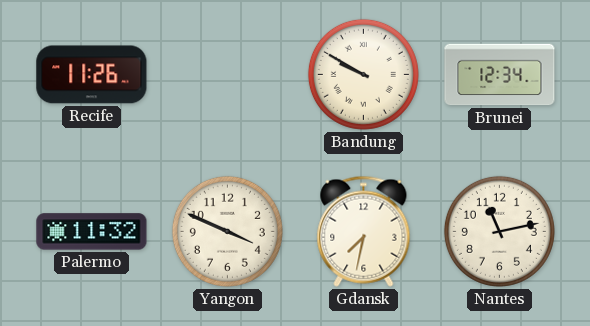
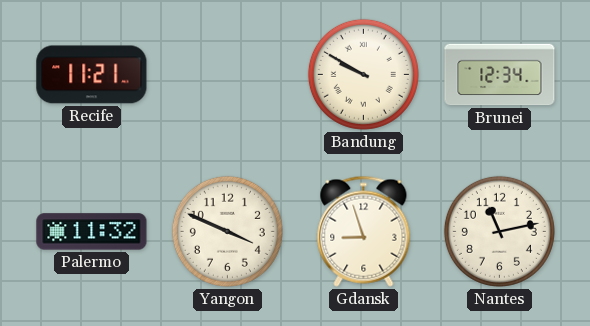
Recife: 11:26 -> 11:21
Gdansk: 7:32 -> 8:57
